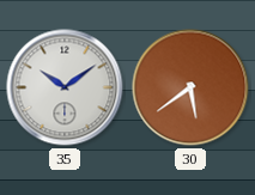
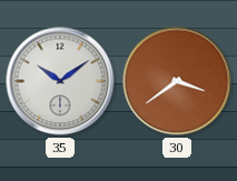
30: 5:39 -> 3:39
